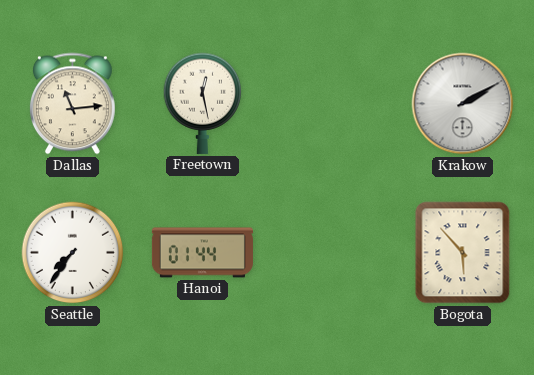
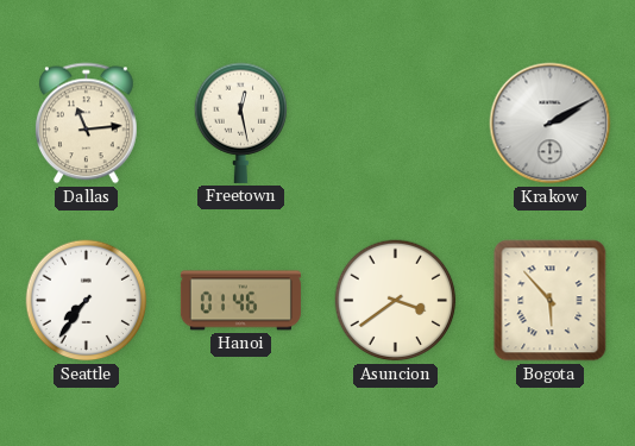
Hanoi: 01:44 -> 01:46
Asuncion: none -> 3:39
